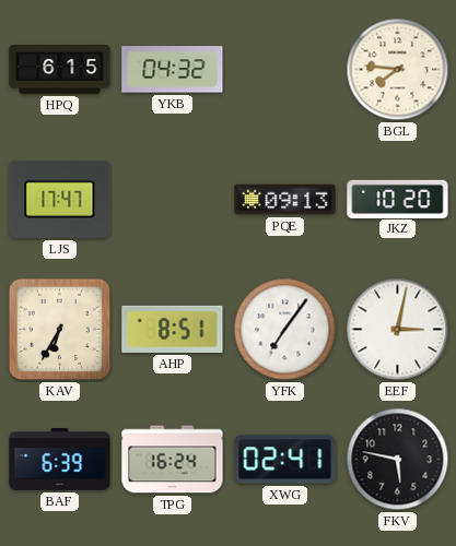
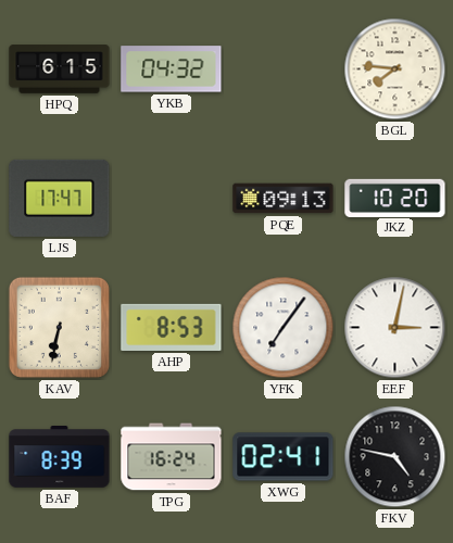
KAV: 6:35 -> 6:32
AHP: 8:51 -> 8:53
BAF: 6:39 -> 8:39
FKV: 5:47 -> 4:47
